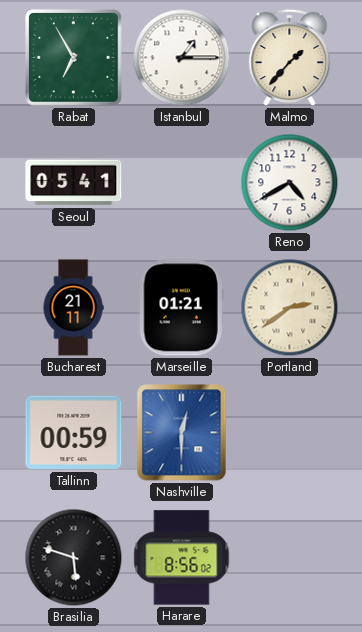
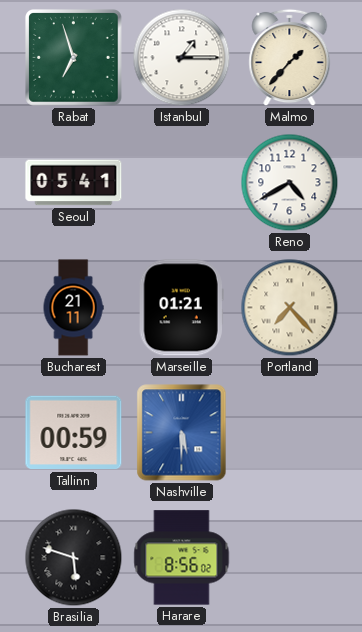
Rabat: 6:55 -> 6:57
Portland: 2:39 -> 7:23
Nashville: 12:30 -> 5:30
